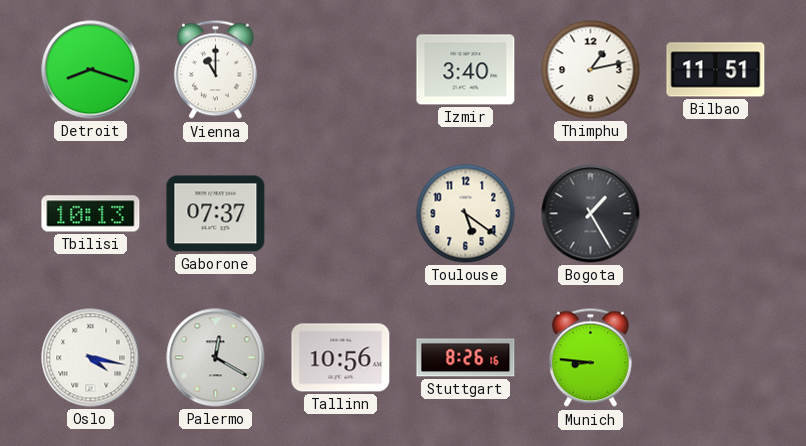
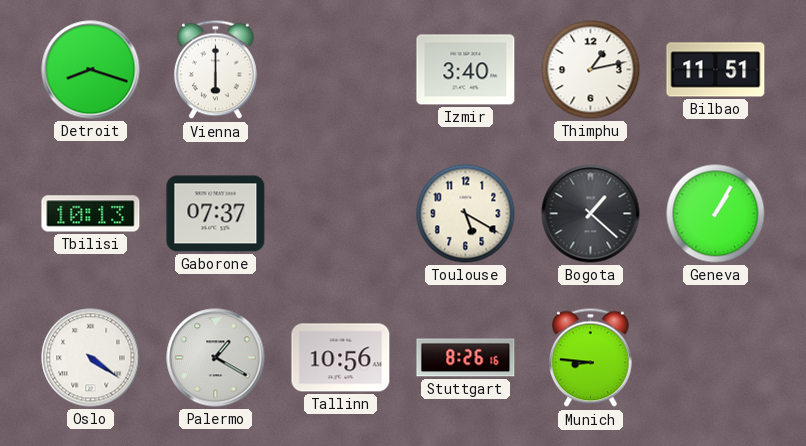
Vienna: 11:00 -> 6:00
Toulouse: 5:21 -> 5:20
Bogota: 1:25 -> 1:22
Geneva: none -> 1:05
Oslo: 4:17 -> 4:21
Palermo: 12:20 -> 1:20
